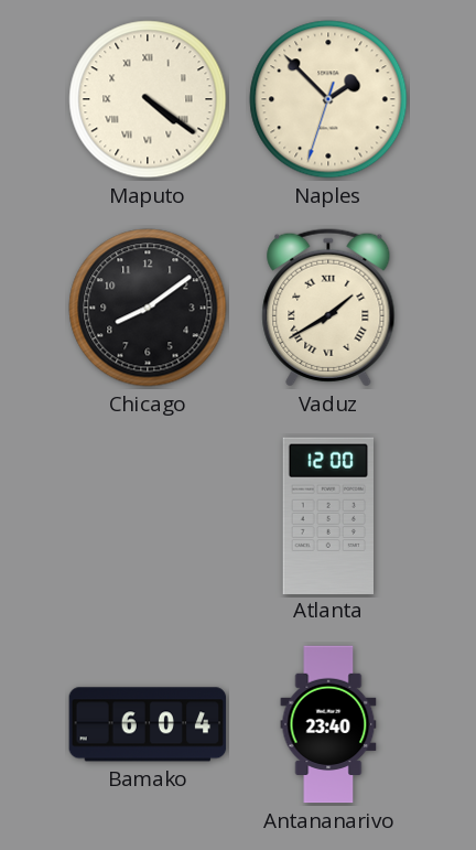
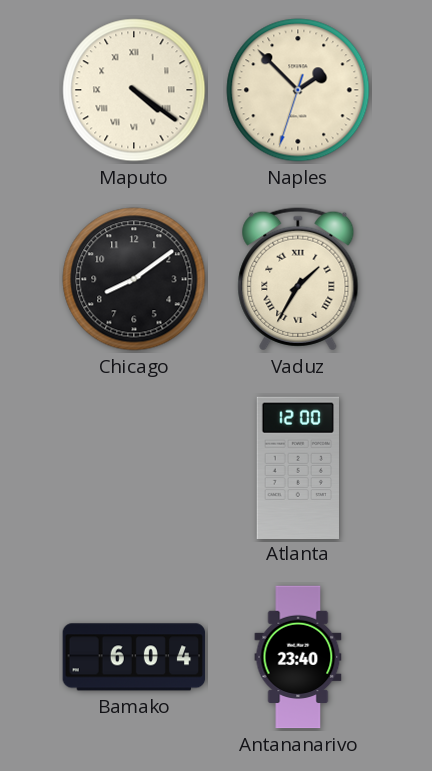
Vaduz: 1:40 -> 1:35
